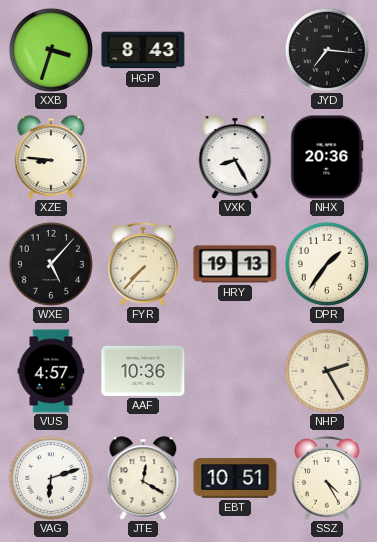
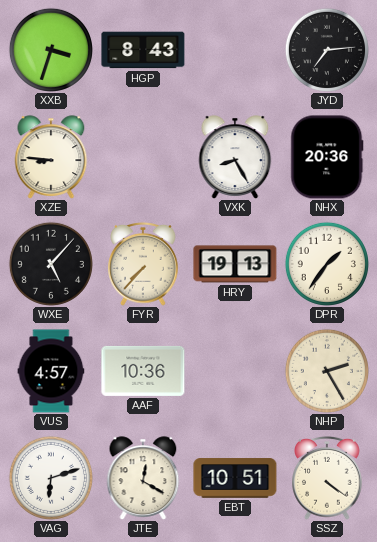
JYD: 7:16 -> 7:14
SSZ: 4:25 -> 4:21
